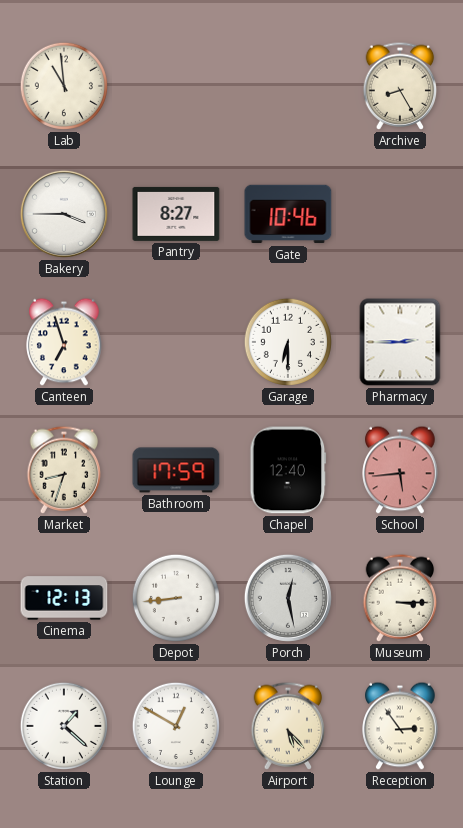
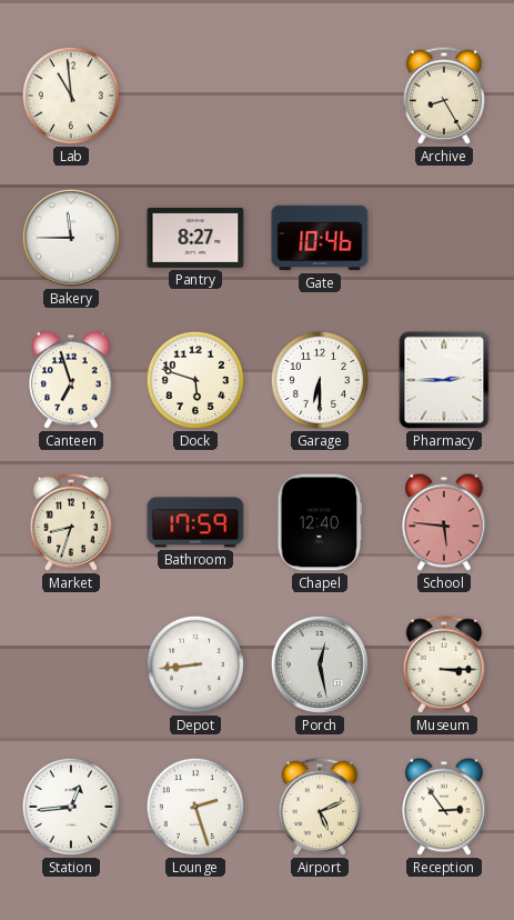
Bakery: 3:45 -> 11:45
Dock: none -> 5:48
School: 5:44 -> 5:46
Cinema: 12:13 -> none
Station: 1:22 -> 12:44
Lounge: 12:50 -> 2:27
Airport: 5:23 -> 5:11
